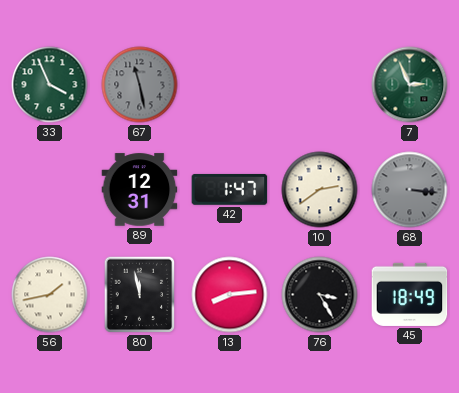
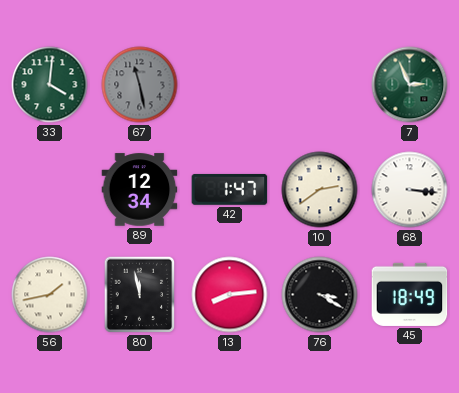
33: 3:56 -> 4:01
89: 12:31 -> 12:34
68 dial: grey -> white
76: 3:25 -> 3:20
